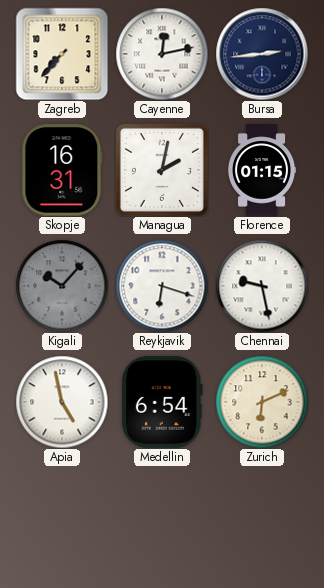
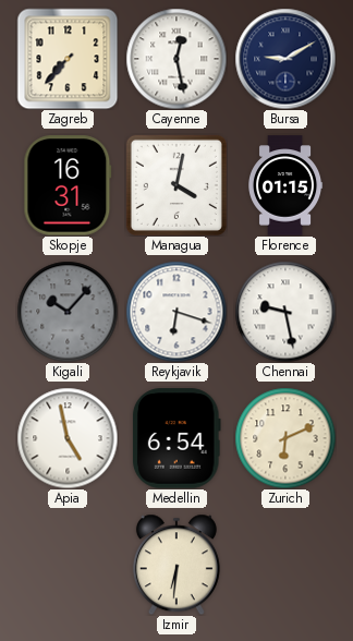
Cayenne: 12:13 -> 12:28
Bursa: 2:44 -> 9:10
Managua: 2:02 -> 4:02
Izmir: none -> 6:31
